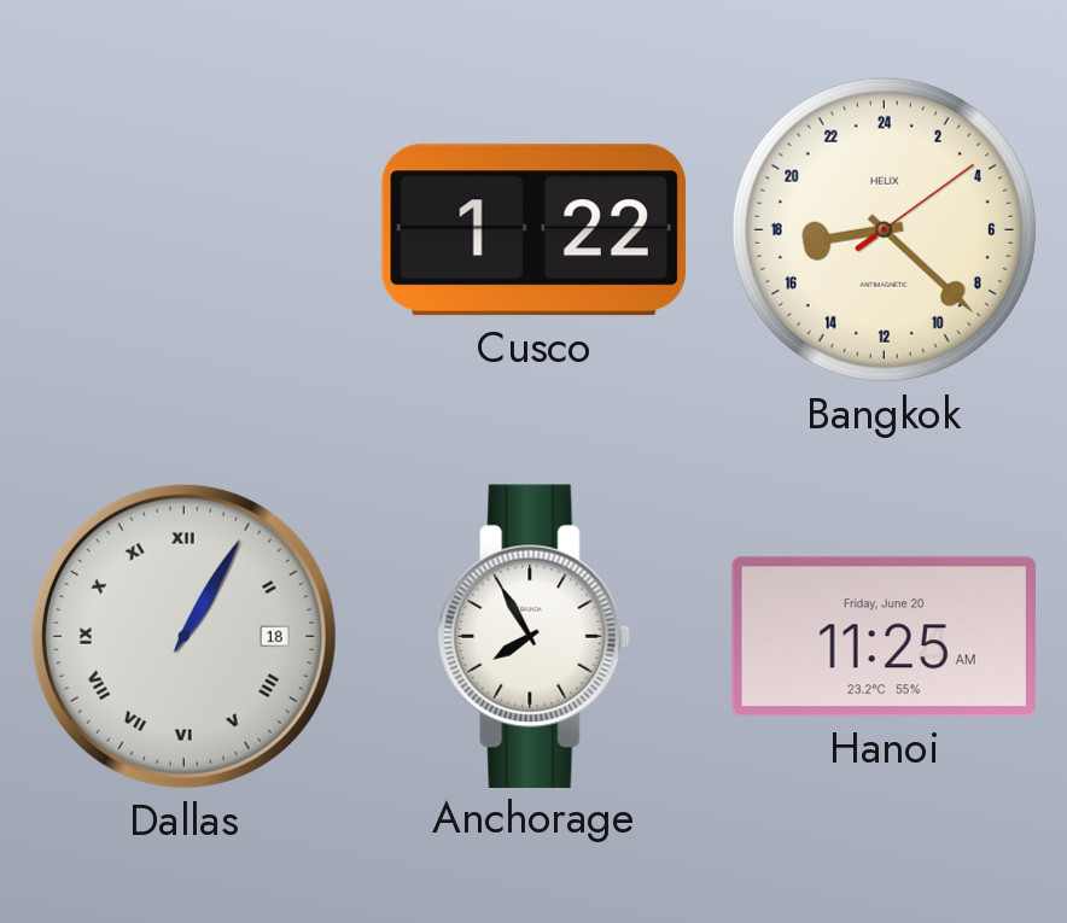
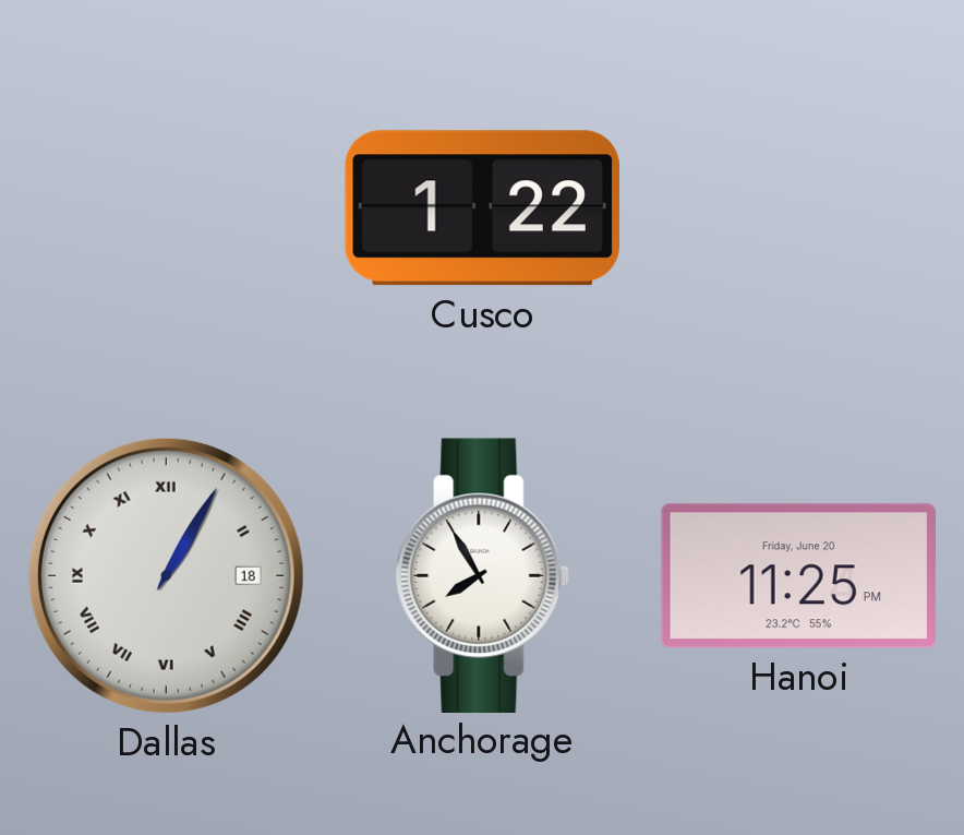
Bangkok: 17:22 -> none
Hanoi: 11:25 AM -> 11:25 PM
